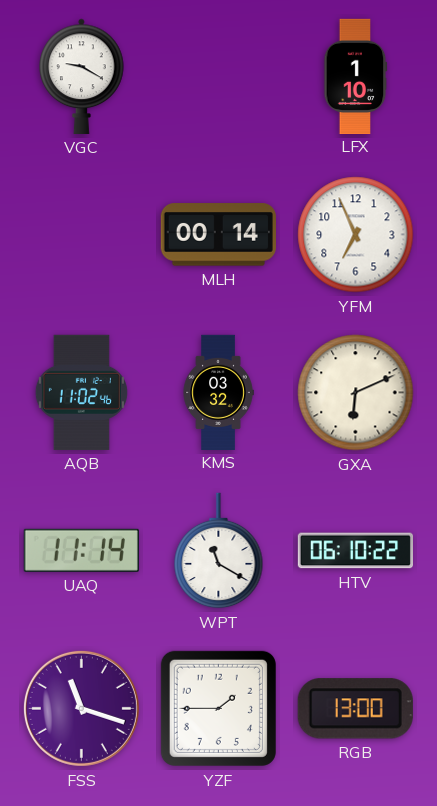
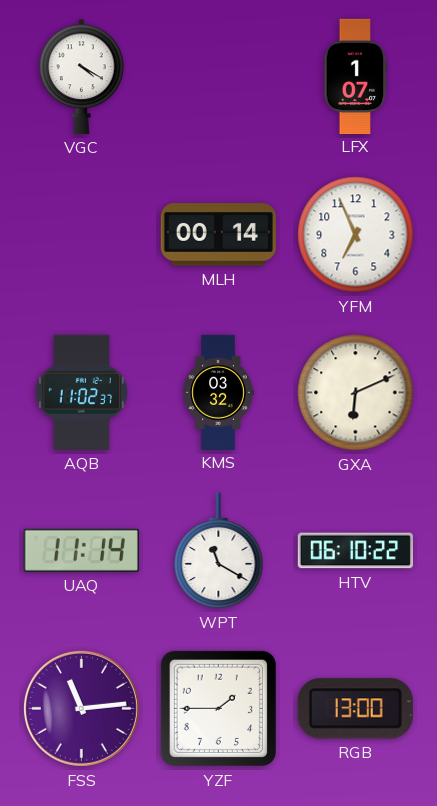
VGC: 9:20 -> 4:20
LFX: 1:10 -> 1:07
AQB: 11:02:46 -> 11:02:37
FSS: 11:18 -> 11:14
